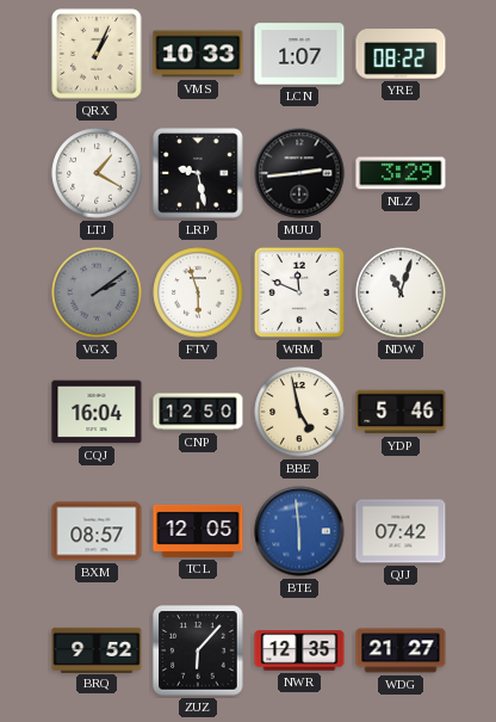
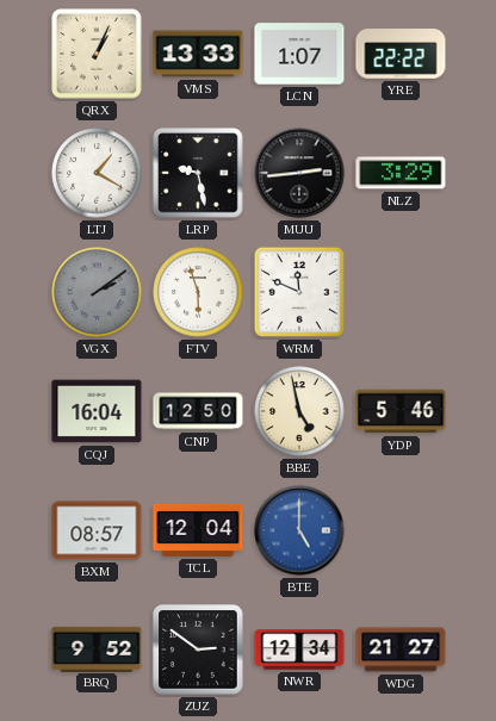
VMS: 10:33 -> 13:33
YRE: 08:22 -> 22:22
NDW: 11:03 -> none
TCL: 12:05 -> 12:04
BTE: 5:59 -> 5:00
QJJ: 07:42 -> none
ZUZ: 6:07 -> 2:51
NWR: 12:35 -> 12:34
